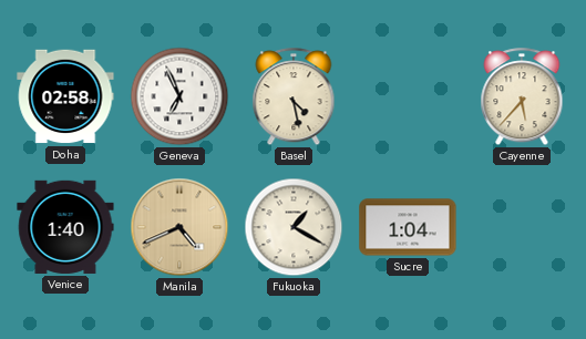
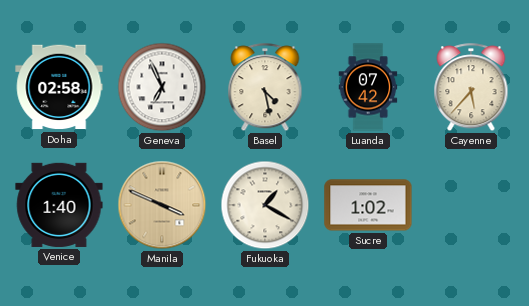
Luanda: none -> 07:42
Manila: 4:41 -> 3:49
Sucre: 1:04 -> 1:02
